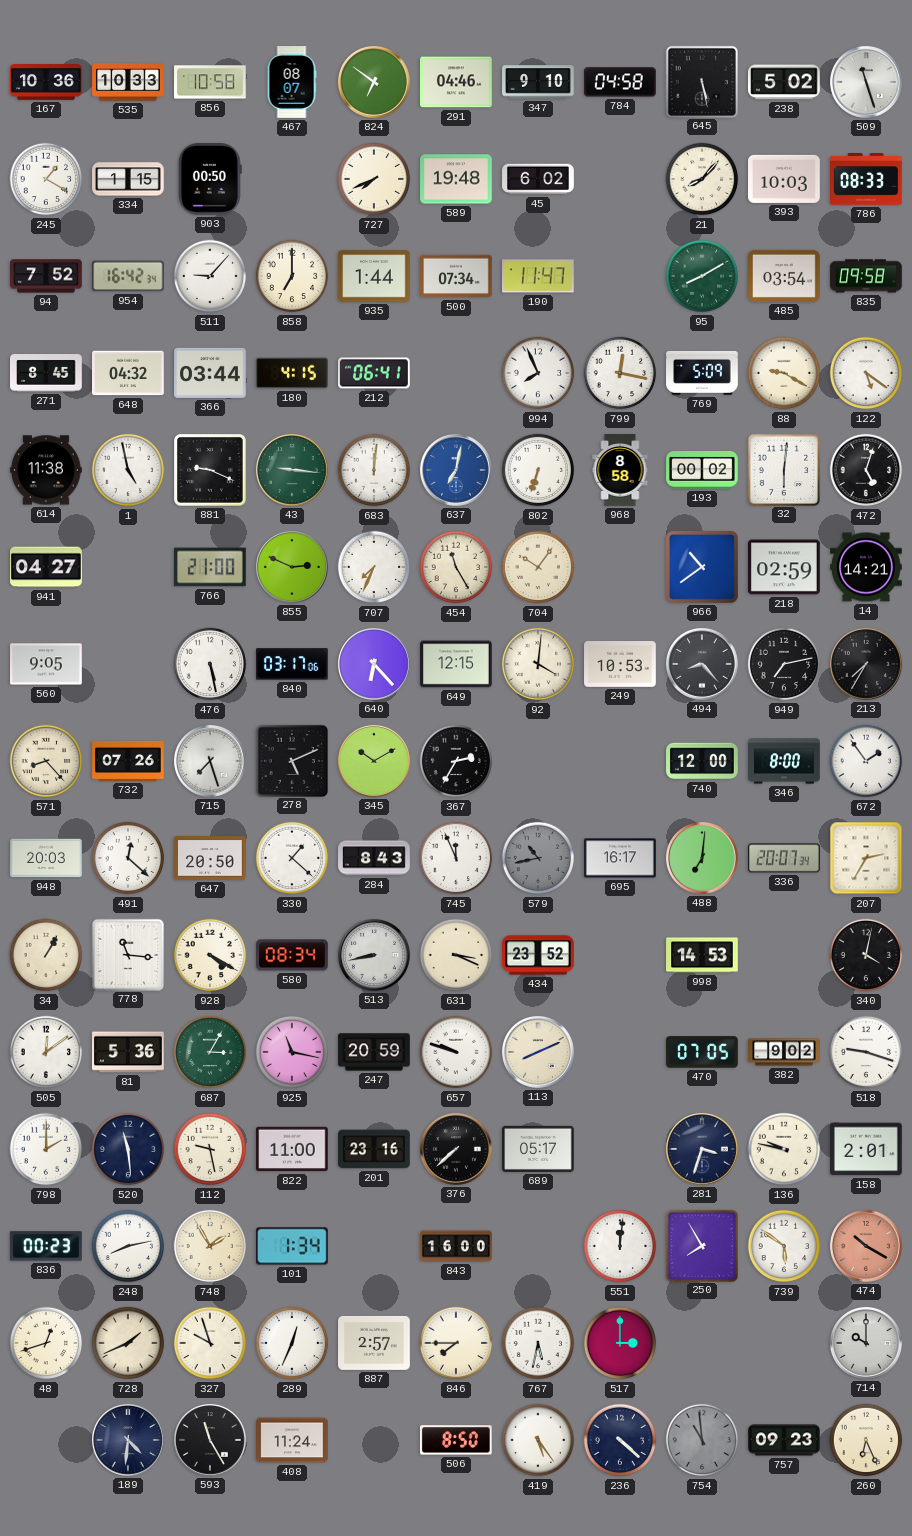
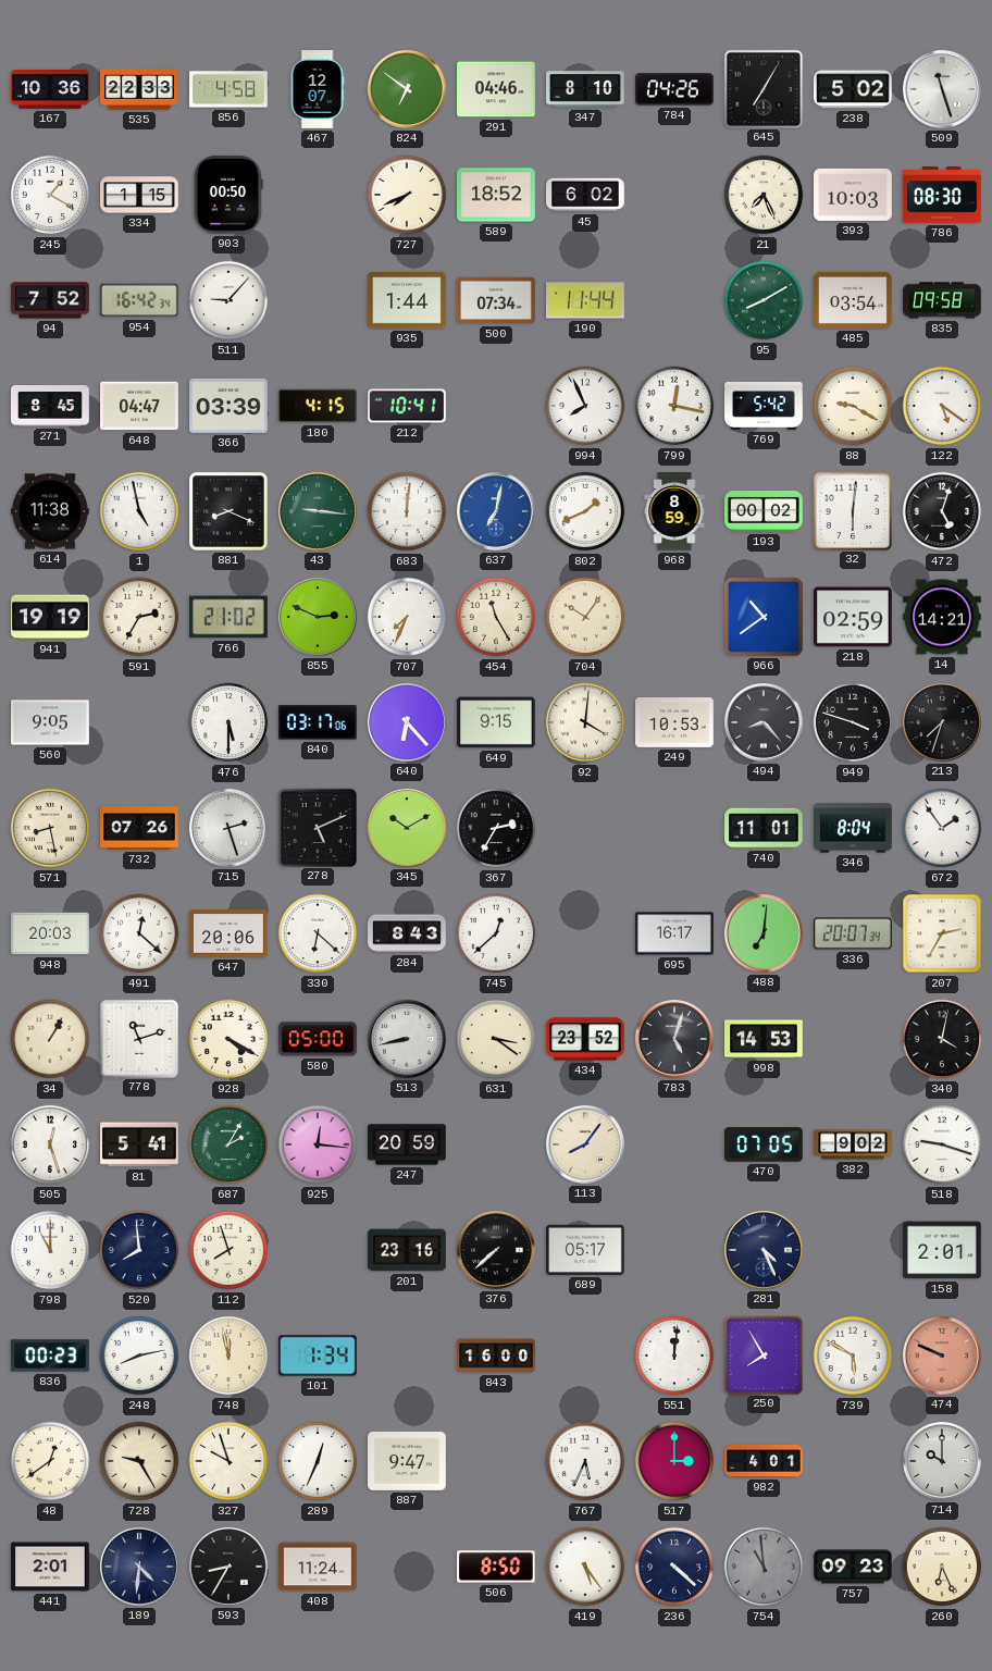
535: 10:33 -> 22:33
856: 10:58 -> 4:58
467: 08:07 -> 12:07
347: 9:10 -> 8:10
784: 04:58 -> 04:26
645: 5:28 -> 7:05
589: 19:48 -> 18:52
21: 8:07 -> 7:26
786: 08:33 -> 08:30
858: 7:00 -> none
190: 11:47 -> 11:44
648: 04:32 -> 04:47
366: 03:44 -> 03:39
212: 06:41 -> 10:41
769: 5:09 -> 5:42
881: 9:19 -> 8:19
802: 6:33 -> 1:41
968: 8:58 -> 8:59
941: 04:27 -> 19:19
591: none -> 2:35
766: 21:00 -> 21:02
476: 5:28 -> 5:30
649: 12:15 -> 9:15
949: 7:13 -> 3:48
213: 7:35 -> 7:33
571: 8:23 -> 8:28
715: 7:27 -> 2:27
740: 12:00 -> 11:01
346: 8:00 -> 8:04
647: 20:50 -> 20:06
330: 1:22 -> 6:22
745: 11:56 -> 12:38
579: 10:43 -> none
778: 11:16 -> 11:12
580: 08:34 -> 05:00
631: 3:19 -> 3:21
783: none -> 5:03
505: 12:09 -> 12:27
81: 5:36 -> 5:41
687: 3:05 -> 2:05
925: 11:17 -> 12:16
657: 9:48 -> none
113: 8:11 -> 8:06
798: 2:00 -> 11:00
520: 11:29 -> 7:59
112: 9:28 -> 7:57
822: 11:00 -> none
281: 3:33 -> 4:26
136: 9:47 -> none
748: 1:55 -> 11:58
739: 5:51 -> 5:50
474: 10:20 -> 9:49
48: 12:42 -> 12:39
728: 1:41 -> 9:25
887: 2:57 -> 9:47
846: 7:45 -> none
767: 5:32 -> 5:34
982: none -> 4:01
441: none -> 2:01
593: 11:25 -> 8:35
